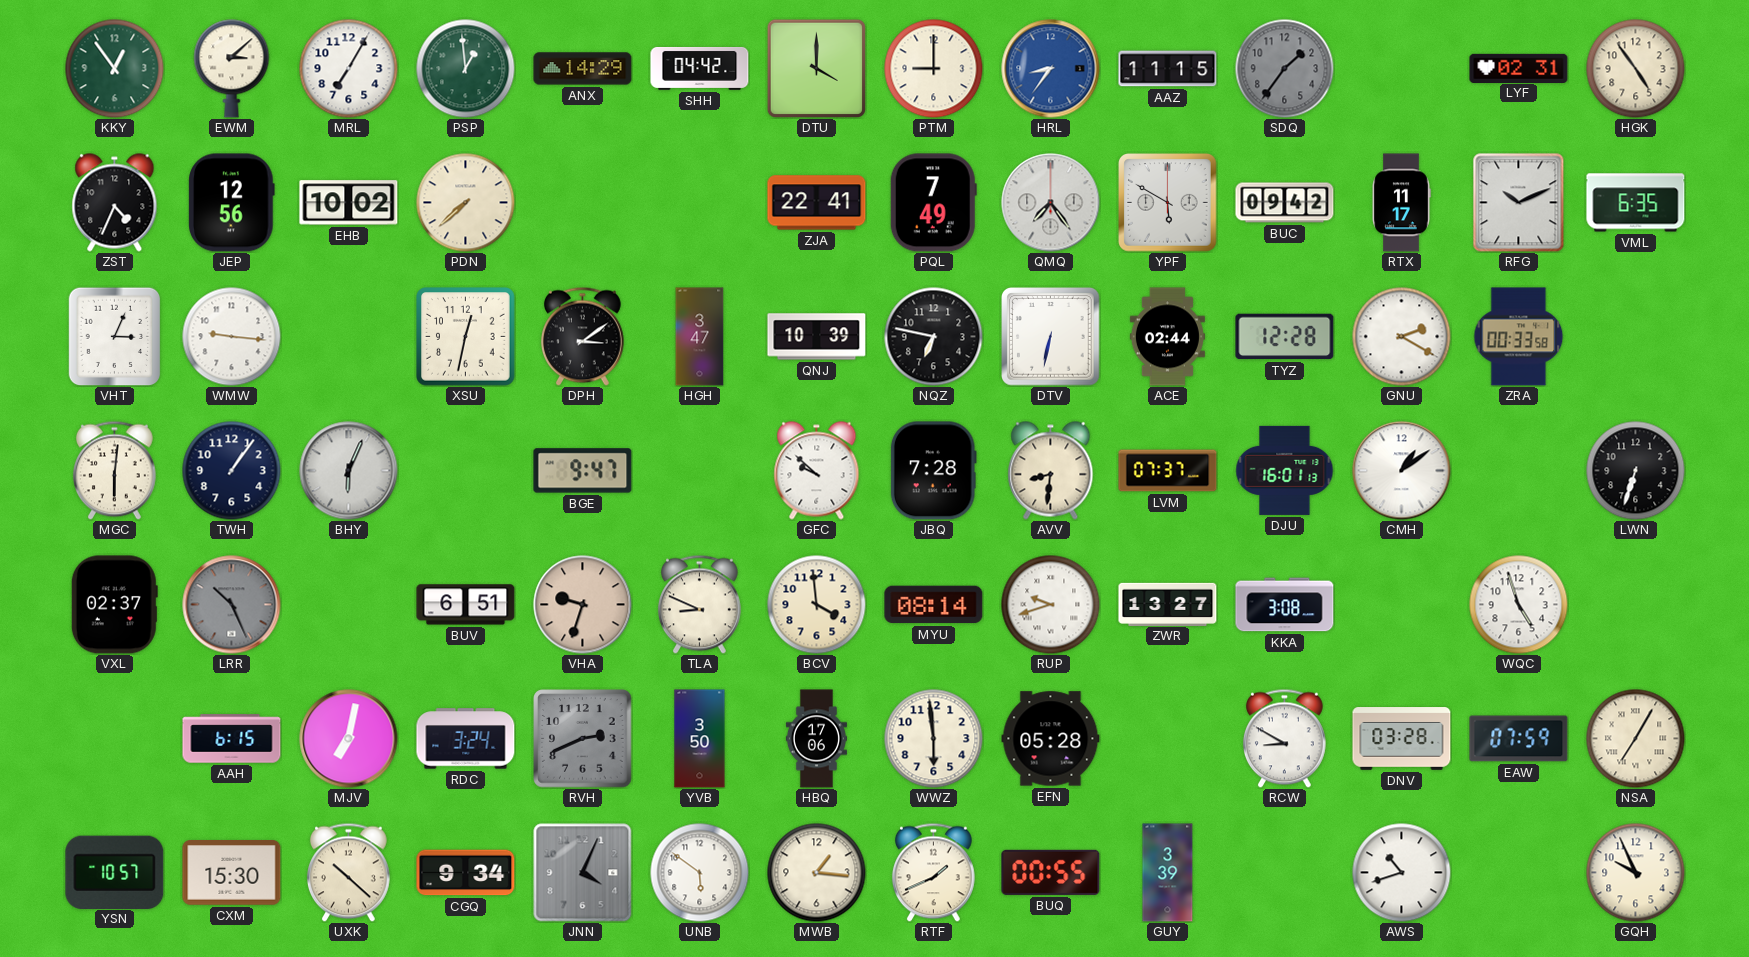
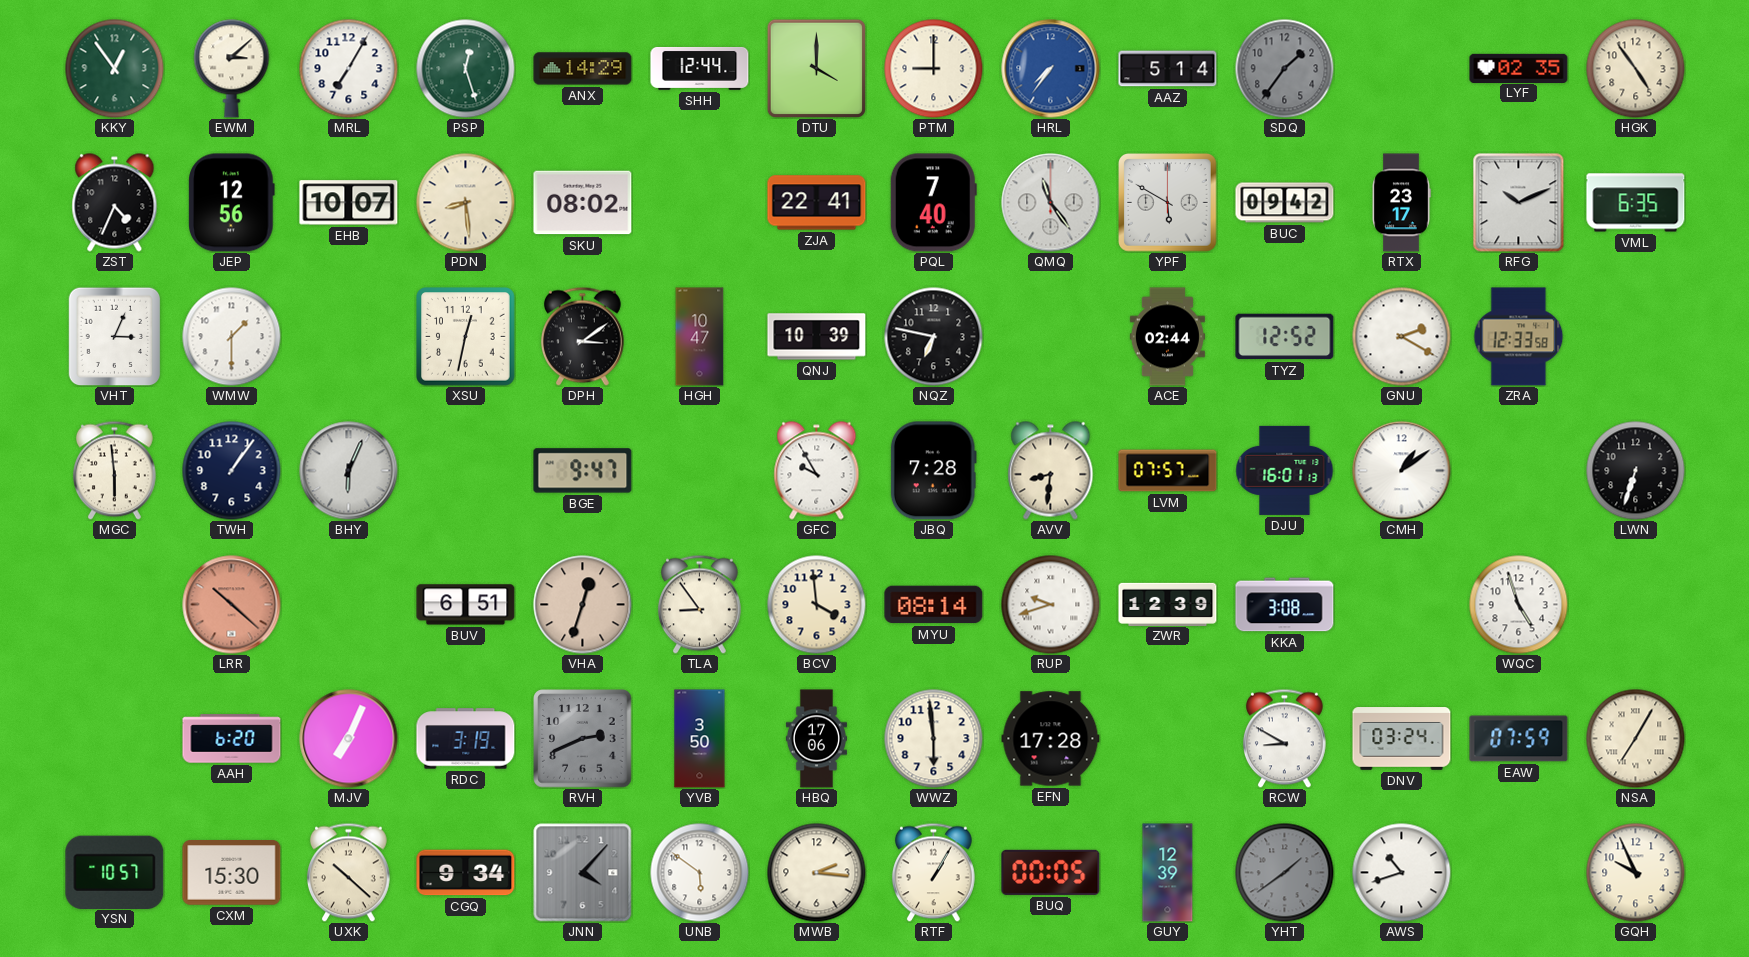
PSP: 12:59 -> 12:27
SHH: 04:42 -> 12:44
HRL: 8:36 -> 7:36
AAZ: 11:15 -> 5:14
LYF: 02:31 -> 02:35
EHB: 10:02 -> 10:07
PDN: 7:38 -> 8:29
SKU: none -> 08:02
PQL: 7:49 -> 7:40
QMQ: 7:24 -> 11:24
RTX: 11:17 -> 23:17
WMW: 9:16 -> 1:30
HGH: 3:47 -> 10:47
DTV: 6:32 -> none
TYZ: 12:28 -> 12:52
ZRA: 00:33 -> 12:33
MGC: 6:01 -> 5:59
GFC: 9:52 -> 9:55
LVM: 07:37 -> 07:57
VXL: 02:37 -> none
LRR: 10:26 -> 10:22
LRR dial: grey -> salmon
VHA: 9:33 -> 12:33
TLA: 8:49 -> 8:54
ZWR: 13:27 -> 12:39
AAH: 6:15 -> 6:20
MJV: 7:02 -> 7:04
RDC: 3:24 -> 3:19
EFN: 05:28 -> 17:28
DNV: 03:28 -> 03:24
JNN: 4:04 -> 4:07
MWB: 1:16 -> 2:16
RTF: 1:41 -> 1:05
BUQ: 00:55 -> 00:05
GUY: 3:39 -> 12:39
YHT: none -> 1:39
